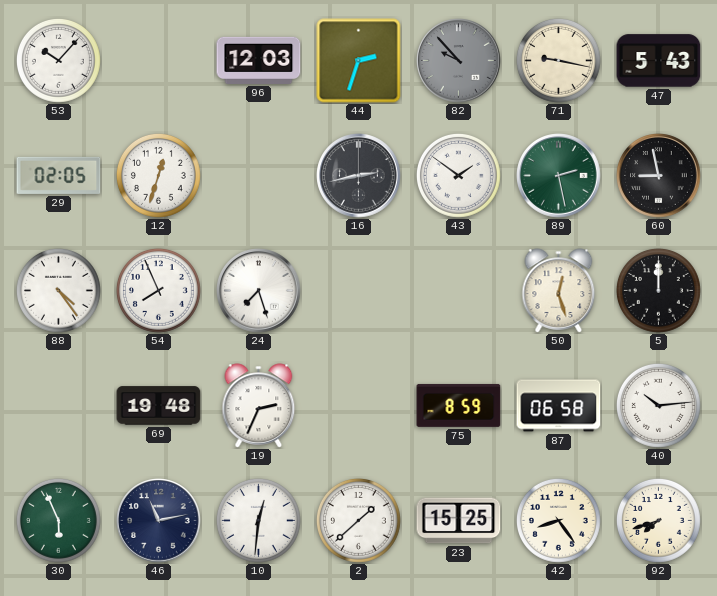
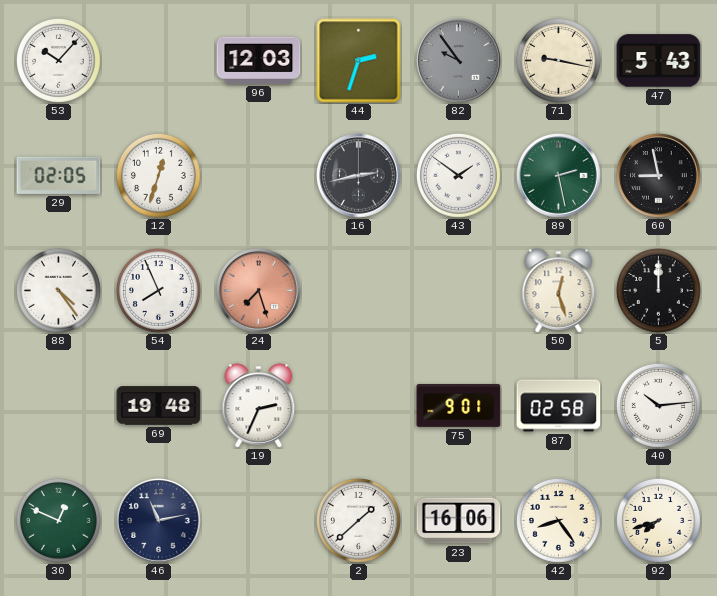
82: 9:53 -> 9:54
24 dial: white -> salmon
75: 8:59 -> 9:01
87: 06:58 -> 02:58
30: 5:56 -> 12:49
10: 12:31 -> none
23: 15:25 -> 16:06
